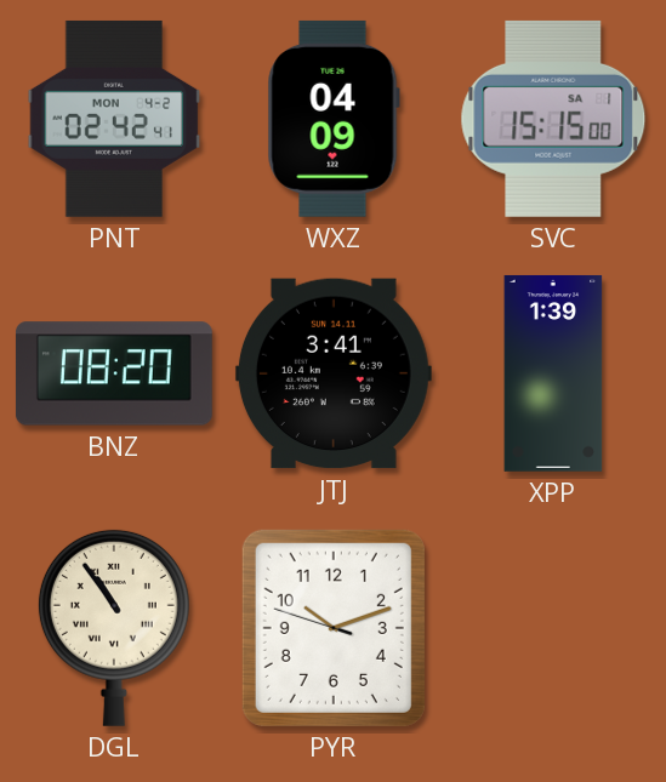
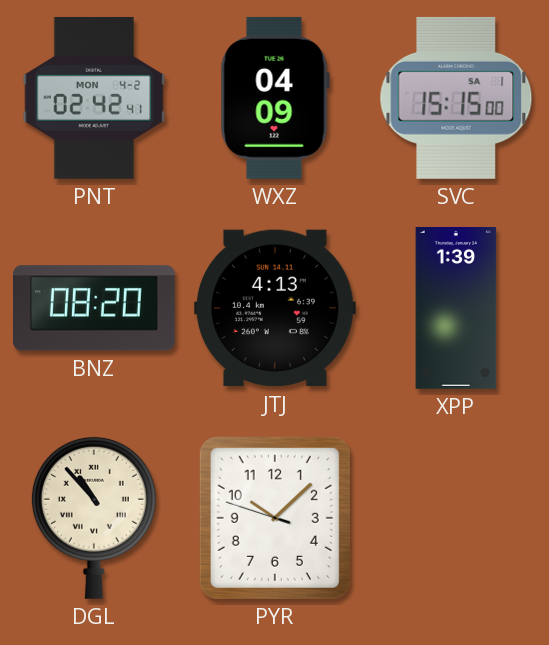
JTJ: 3:41 -> 4:13
DGL: 10:54 -> 10:53
PYR: 10:11 -> 10:07
